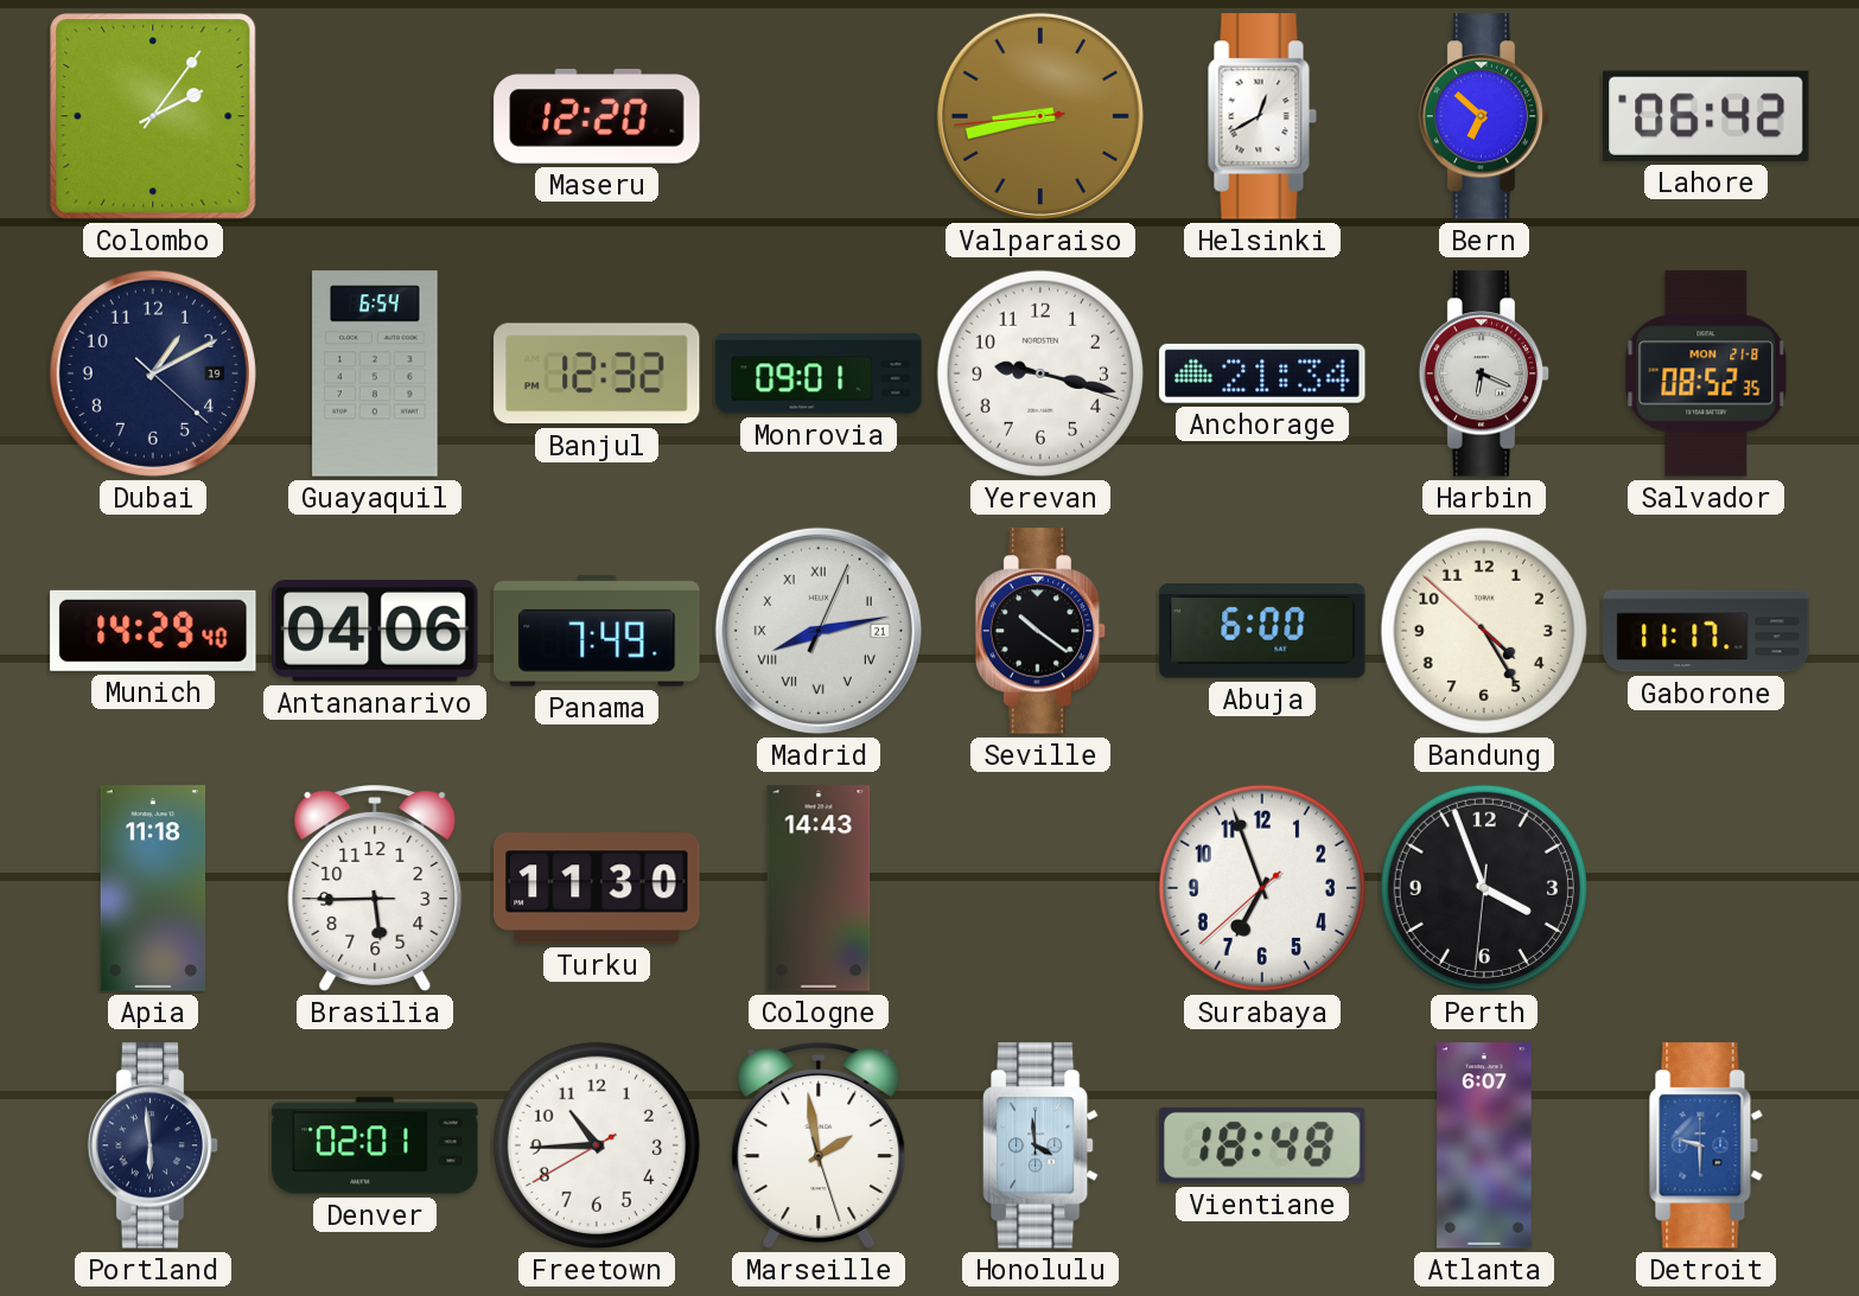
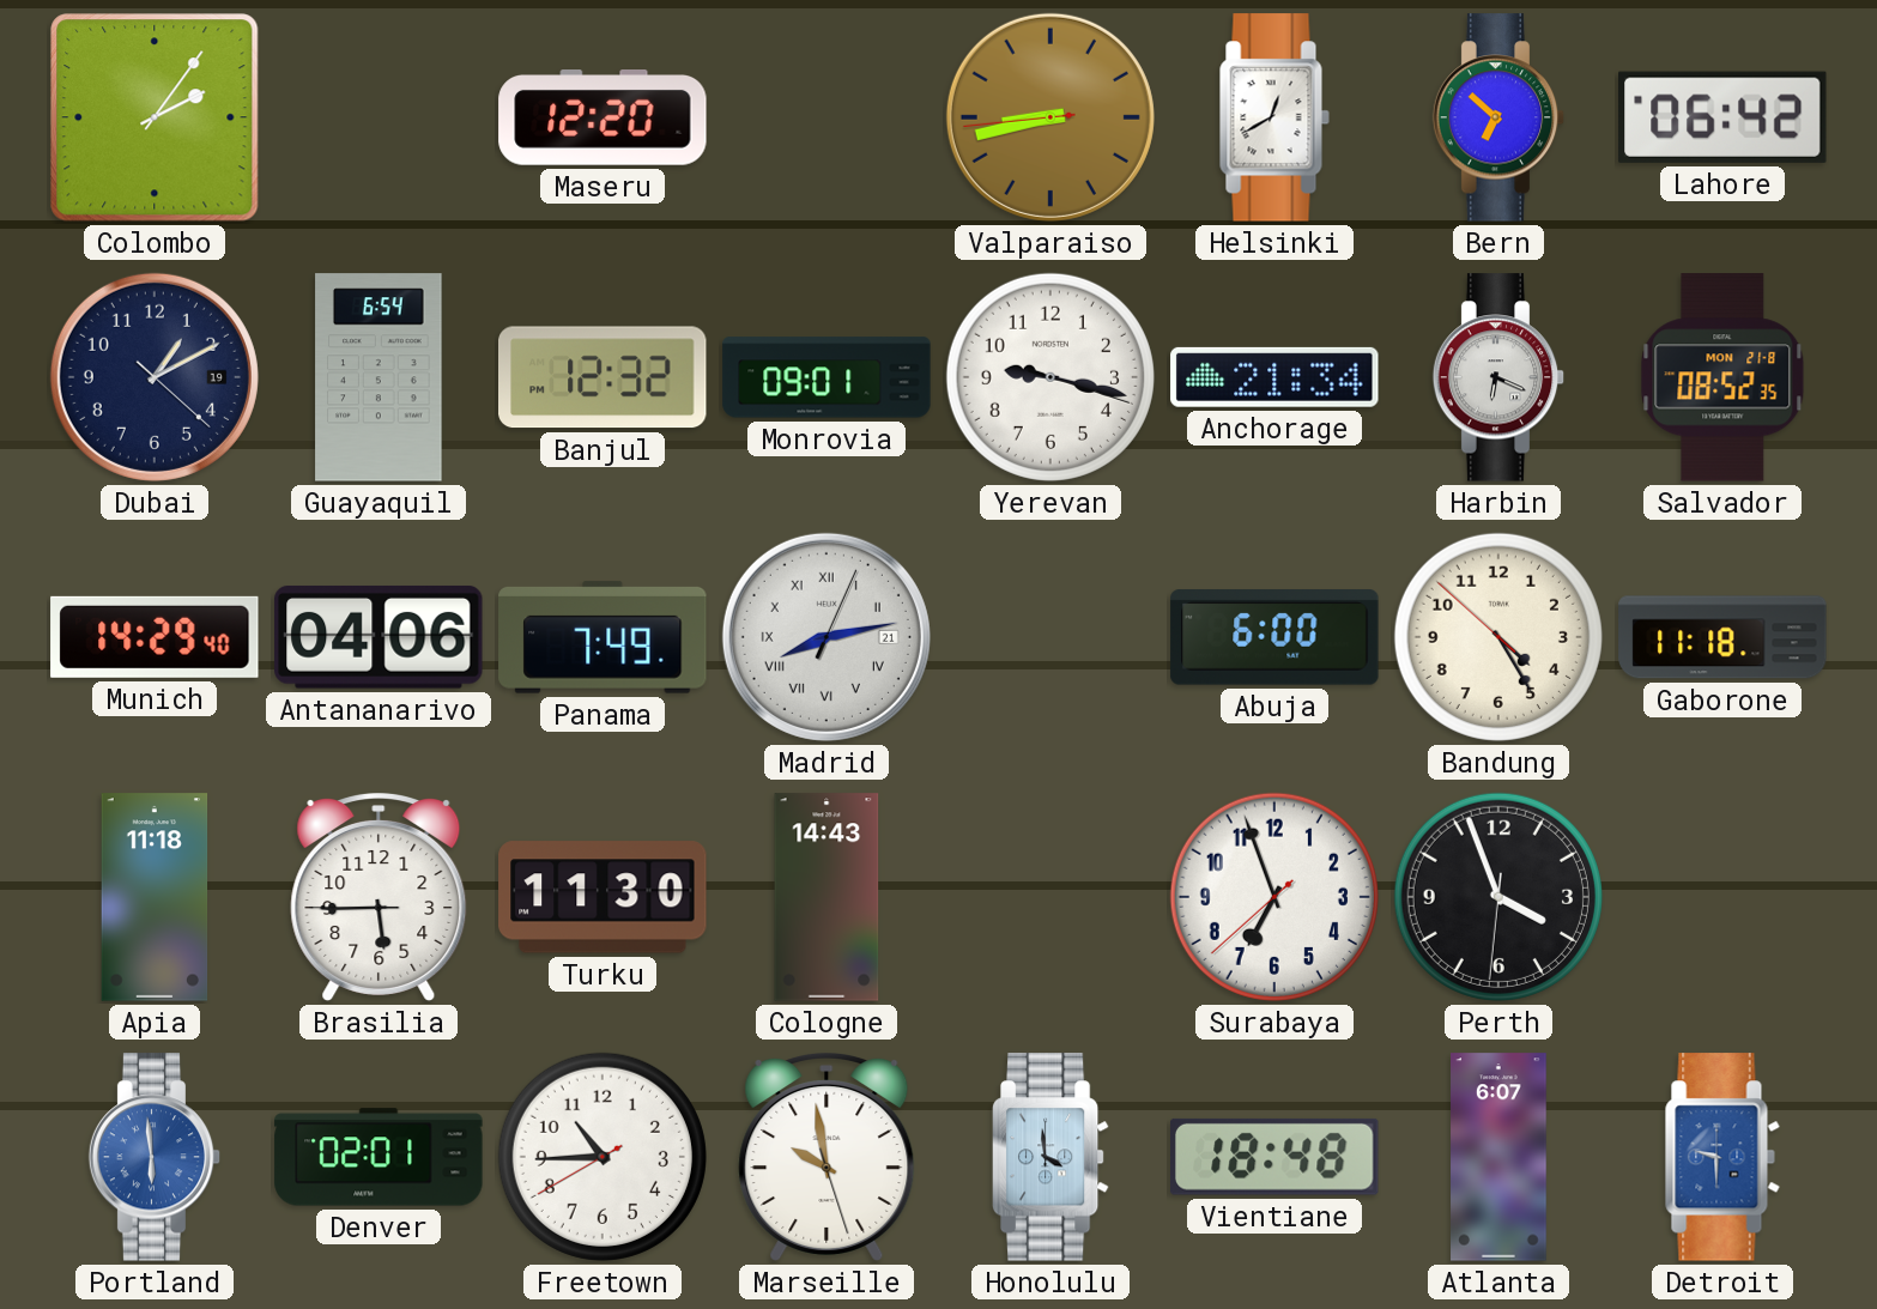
Seville: 10:21 -> none
Gaborone: 11:17 -> 11:18
Portland dial: navy -> blue
Marseille: 1:58 -> 9:58
